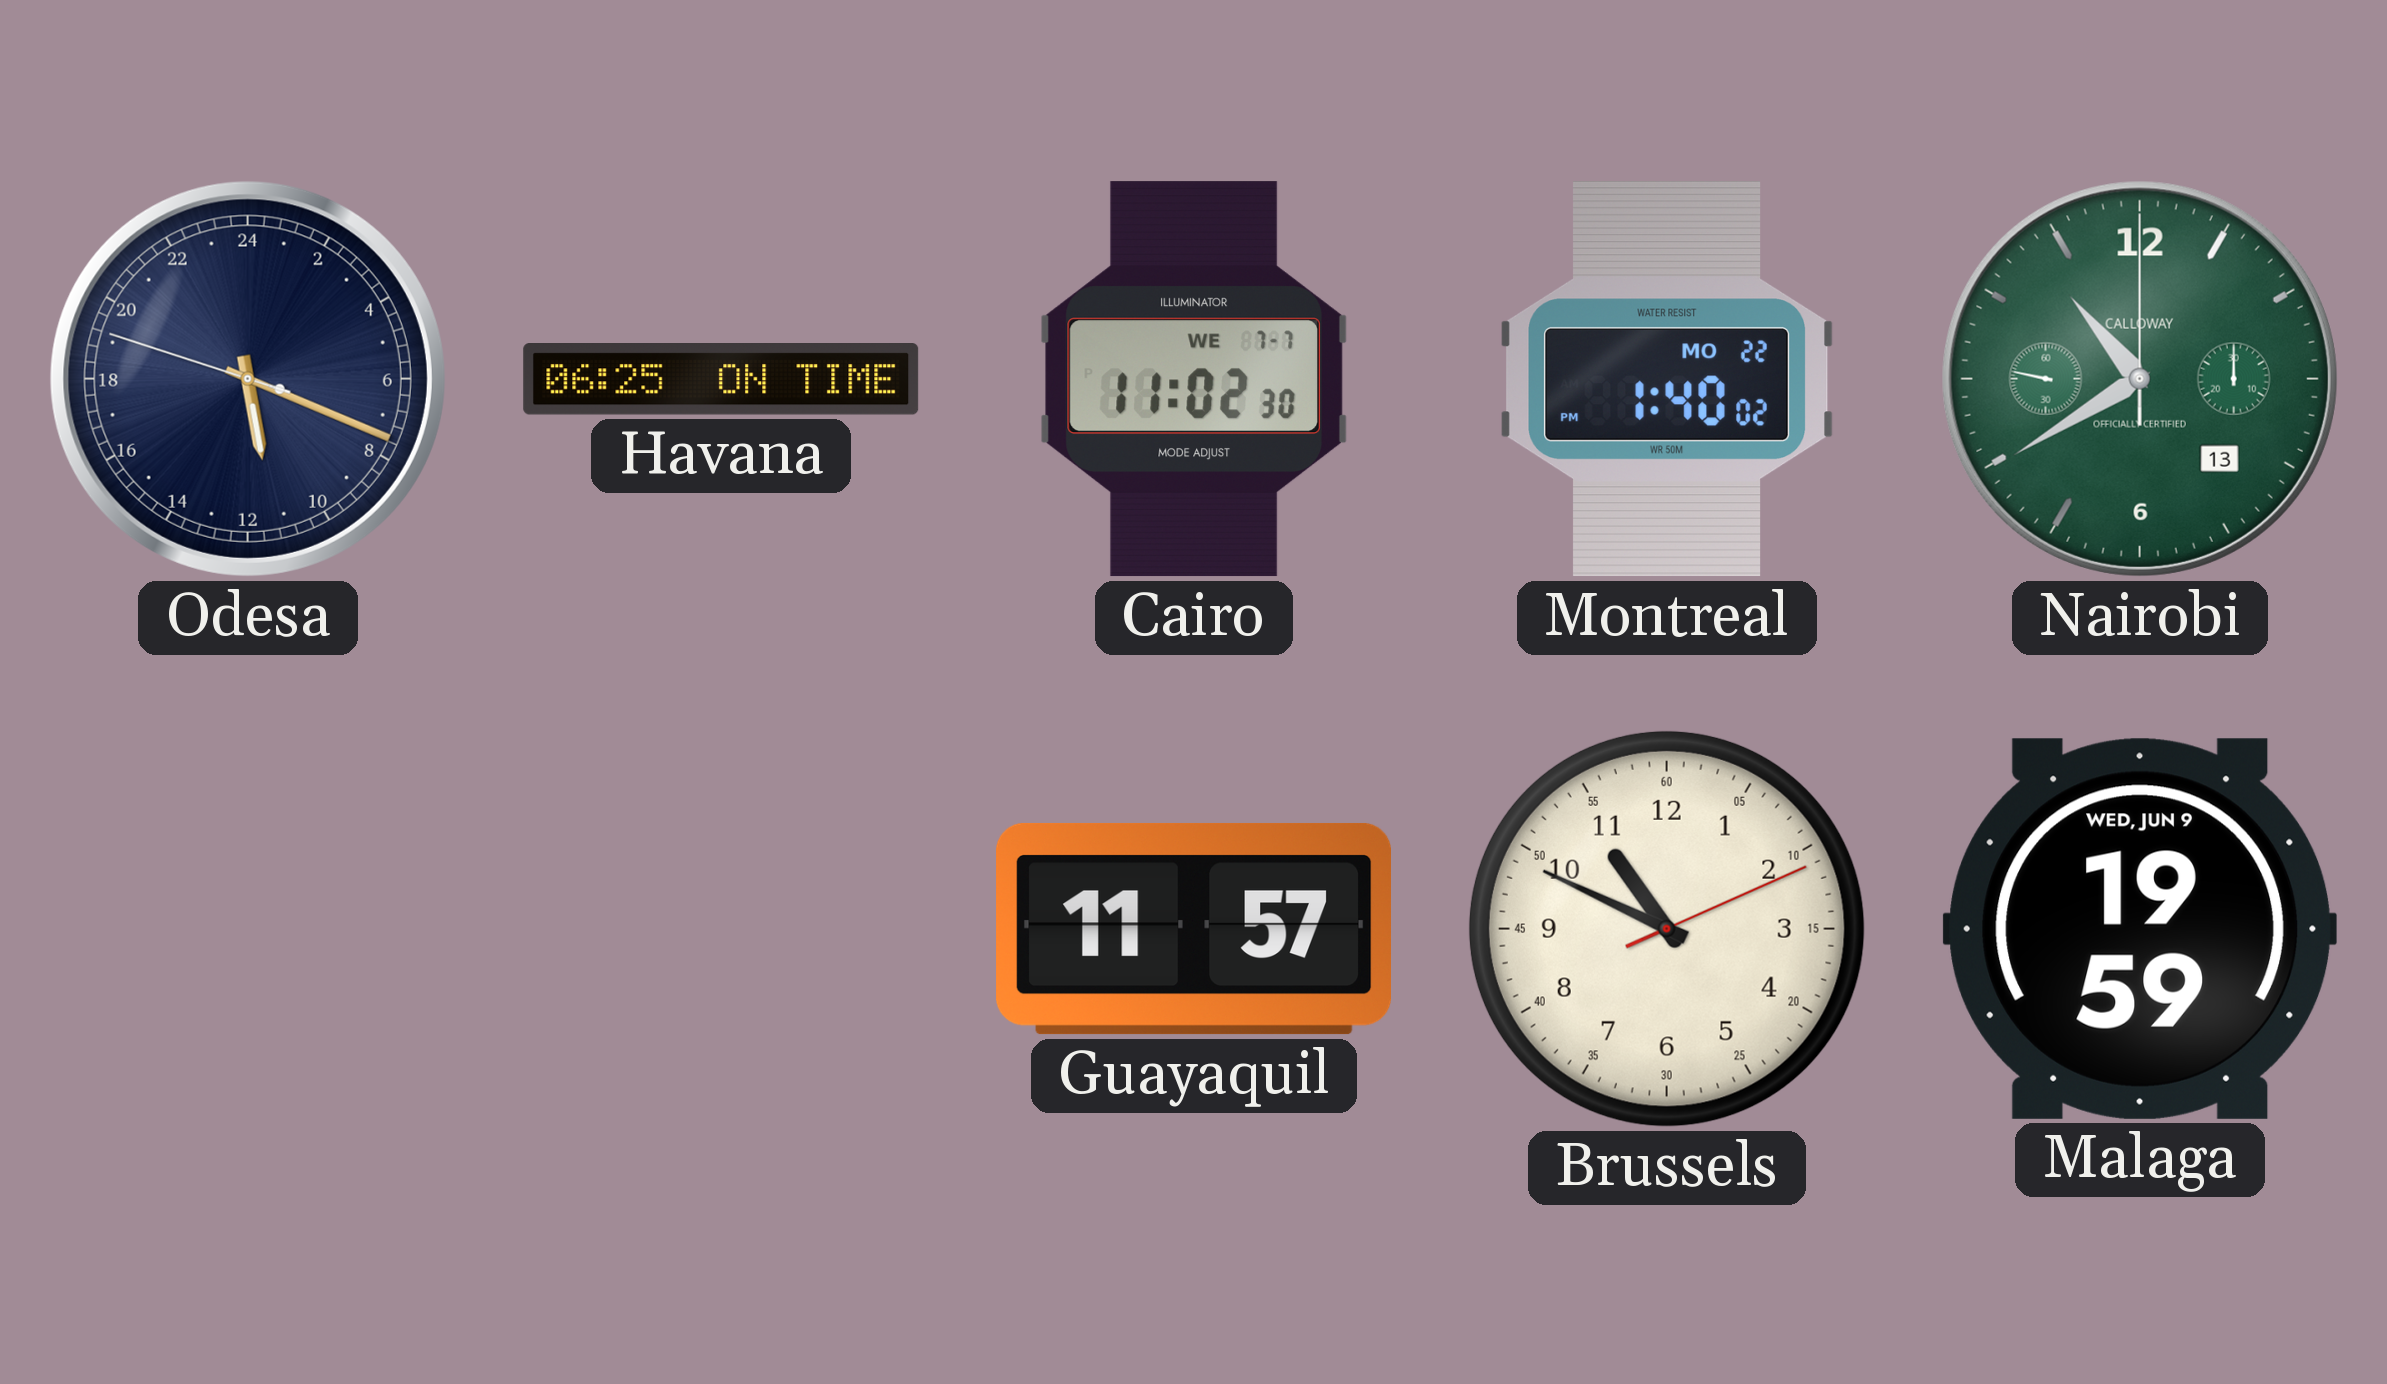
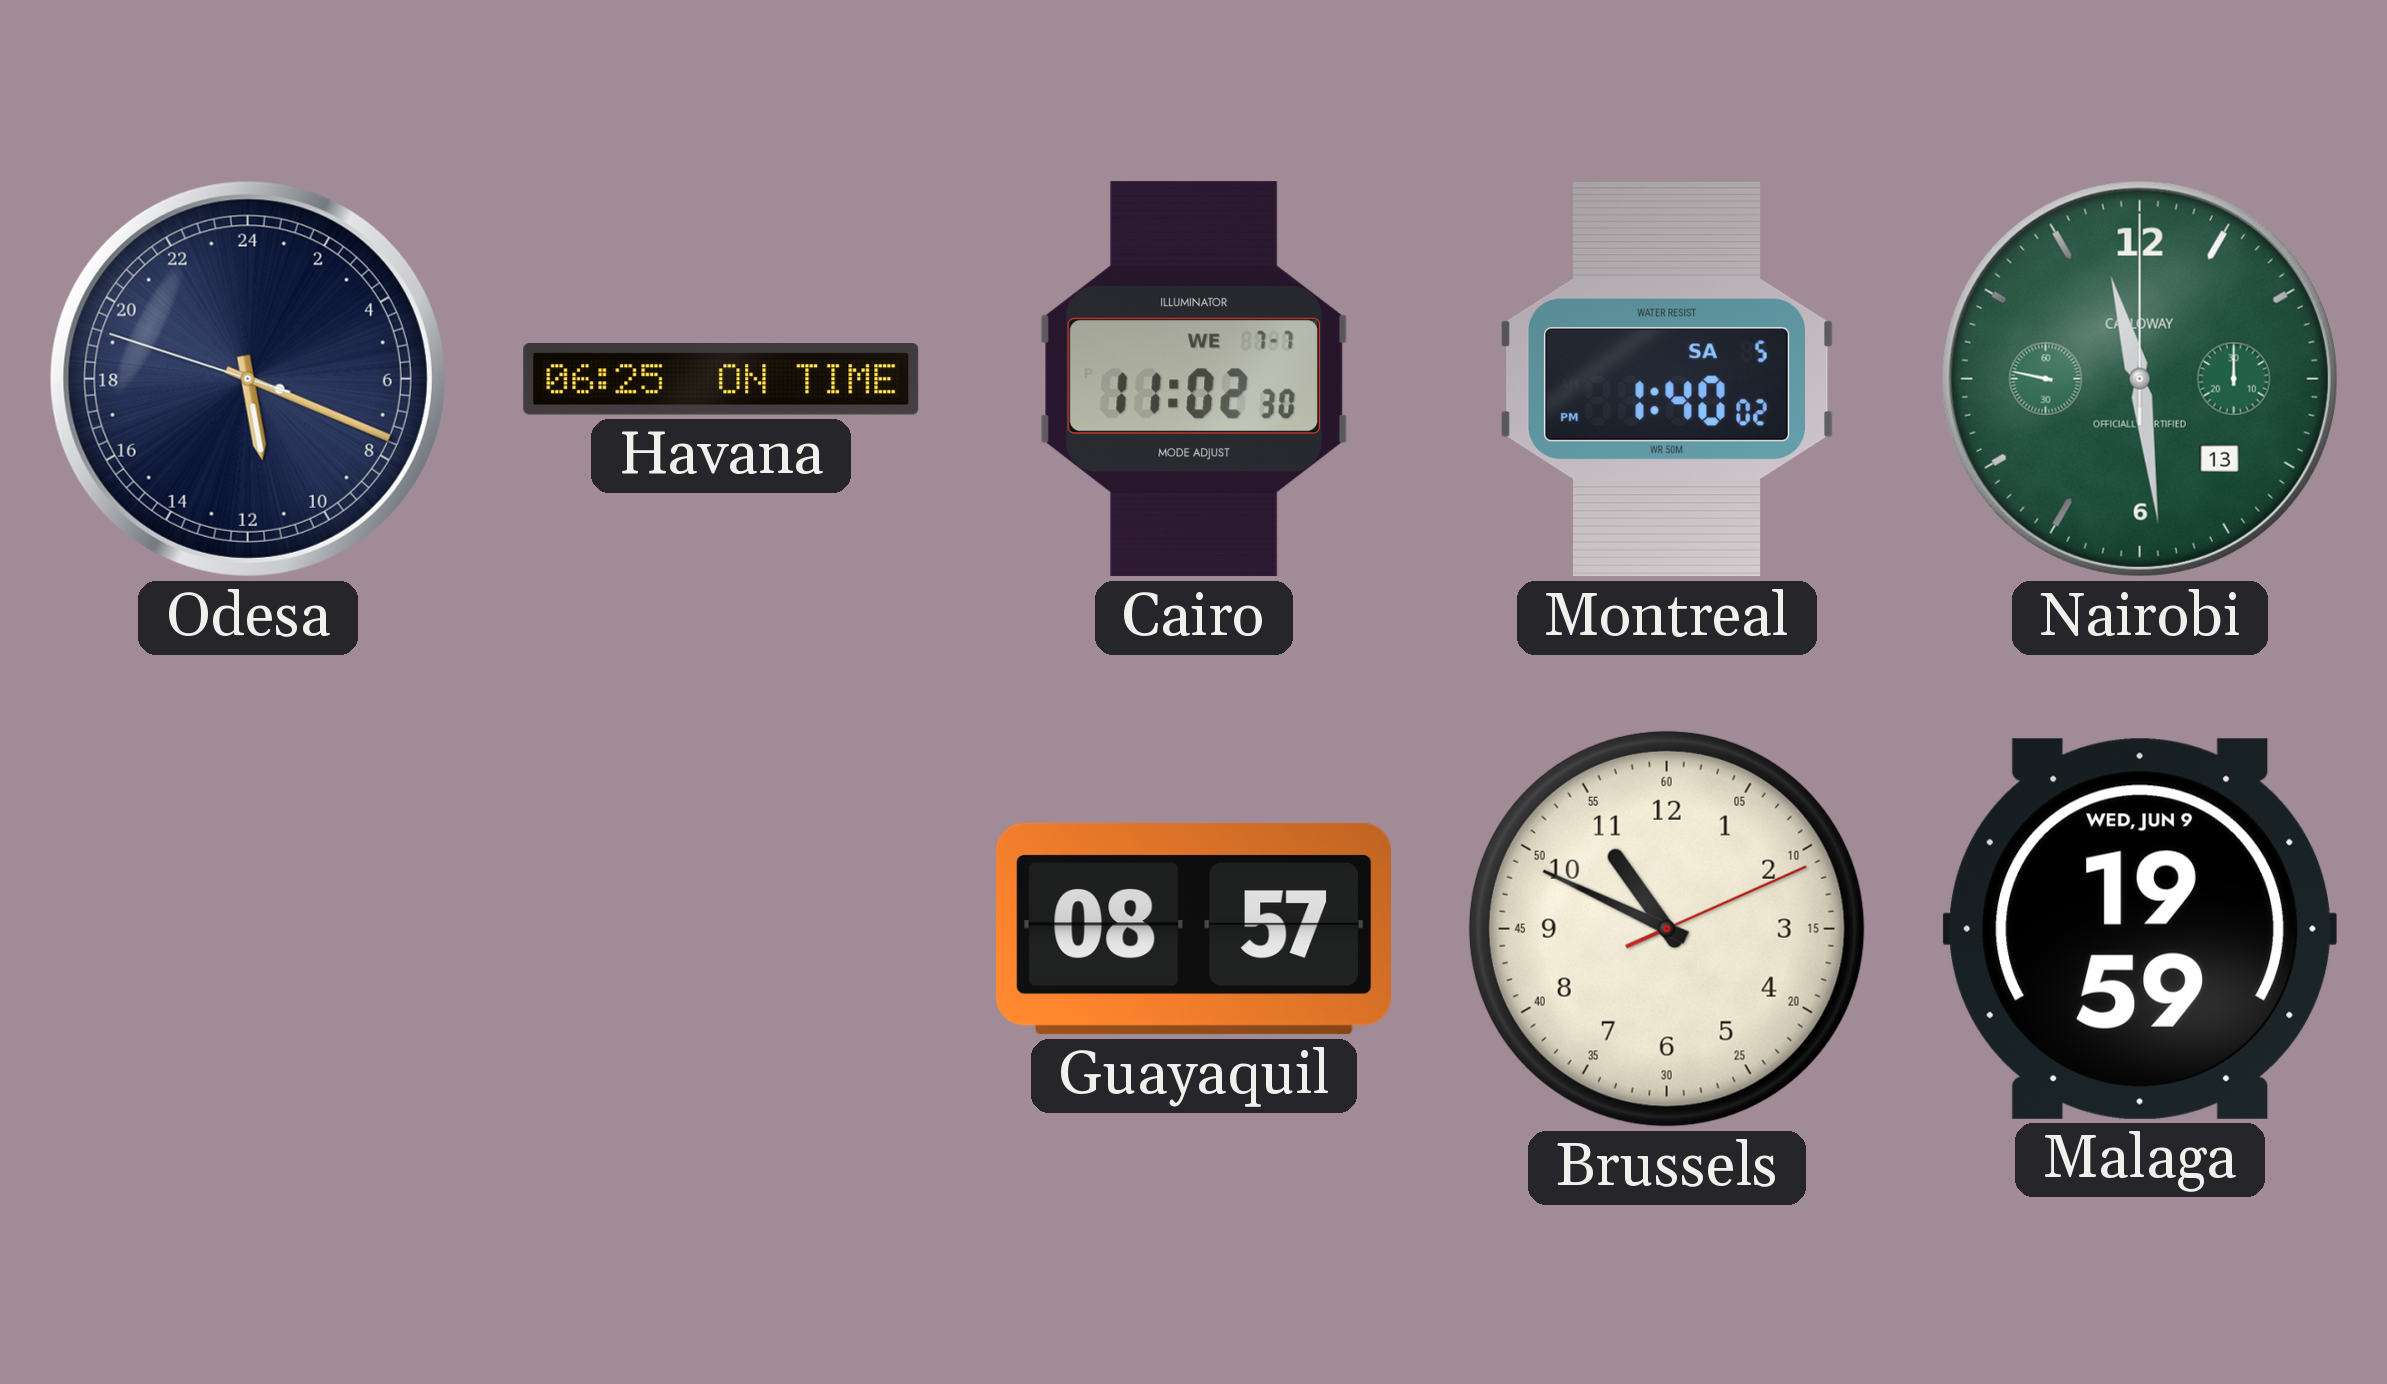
Montreal date: MO 22 -> SA 5
Nairobi: 10:39 -> 11:28
Guayaquil: 11:57 -> 08:57
